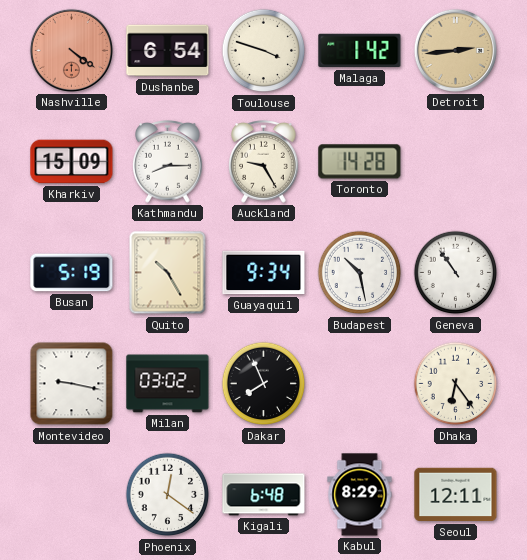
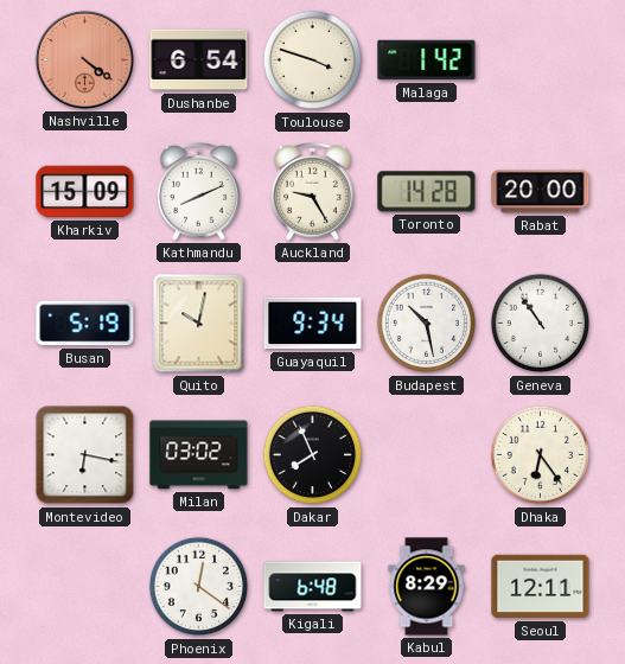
Detroit: 2:44 -> none
Kathmandu: 8:15 -> 8:11
Rabat: none -> 20:00
Quito: 10:25 -> 10:02
Montevideo: 9:17 -> 6:17
